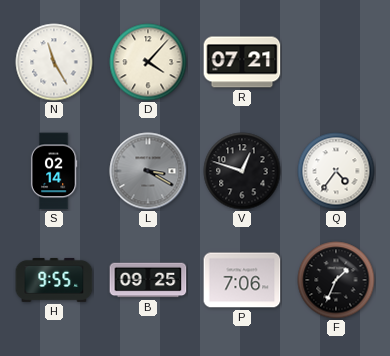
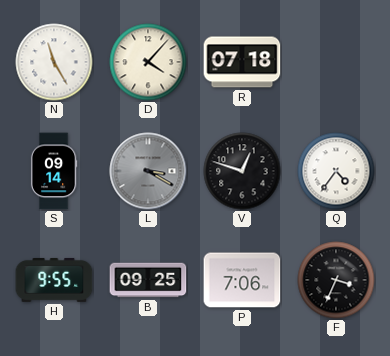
R: 07:21 -> 07:18
S: 02:14 -> 09:14
F: 1:34 -> 3:34
